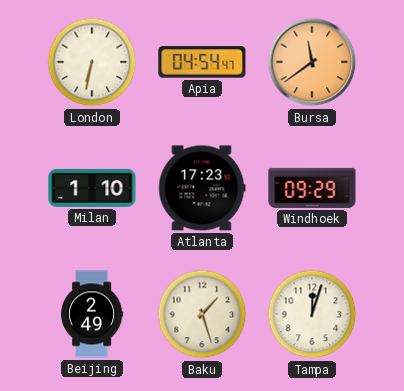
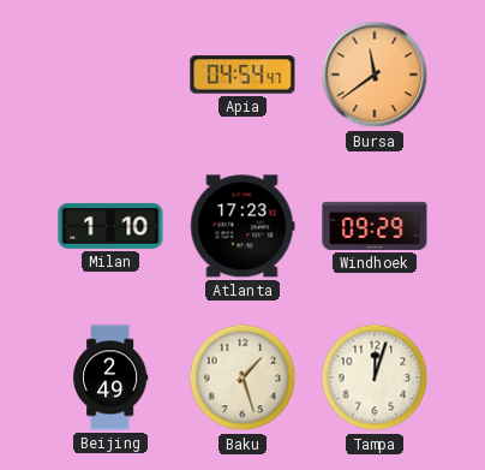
London: 6:32 -> none
